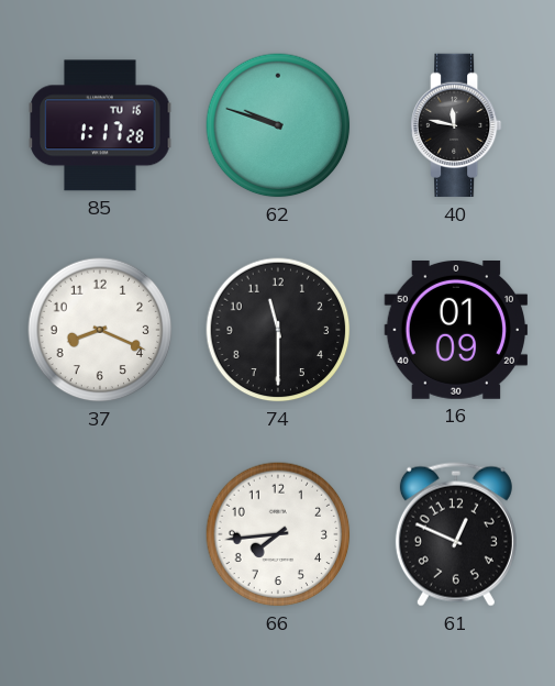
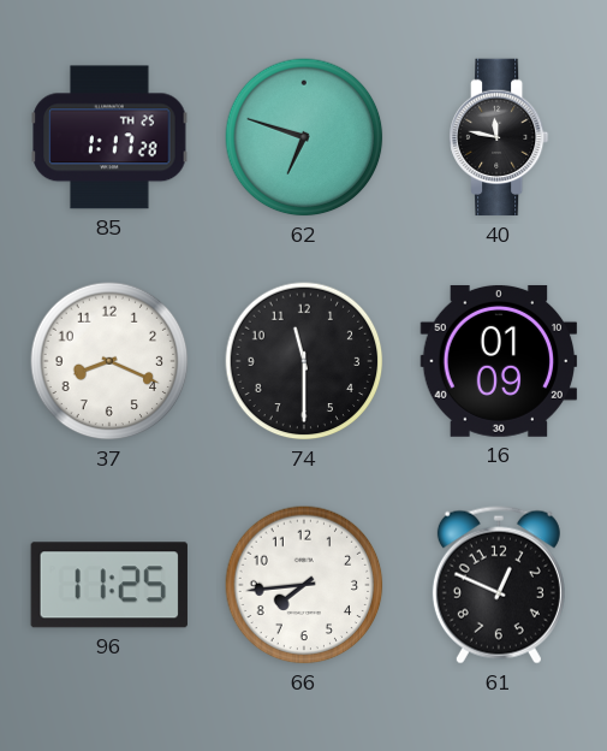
85 date: TU 16 -> TH 25
62: 9:48 -> 6:48
96: none -> 11:25
